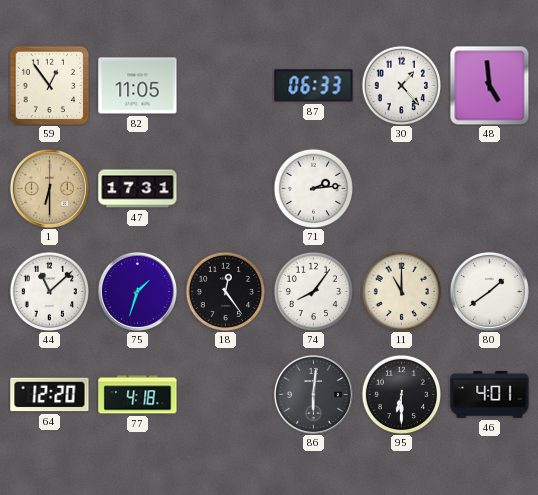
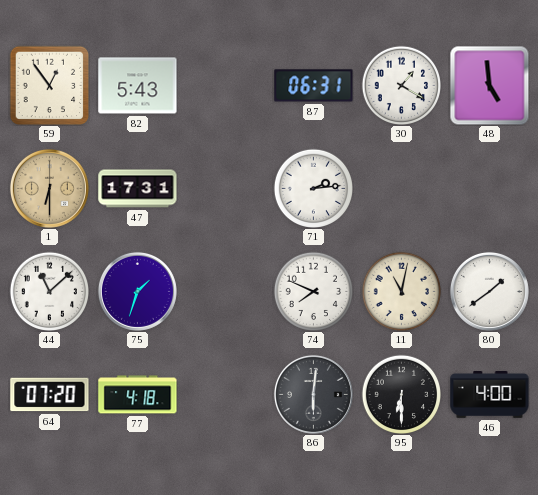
82: 11:05 -> 5:43
87: 06:33 -> 06:31
30: 1:23 -> 1:20
18: 12:24 -> none
74: 8:06 -> 7:49
11: 11:00 -> 11:02
64: 12:20 -> 07:20
46: 4:01 -> 4:00
